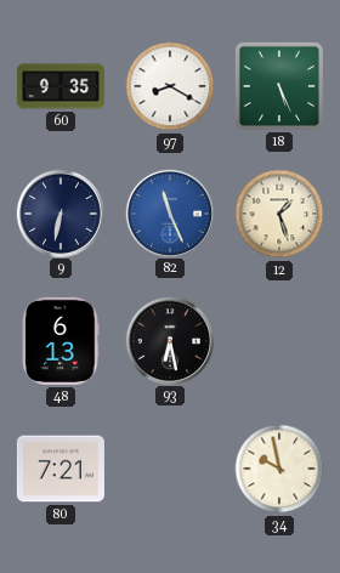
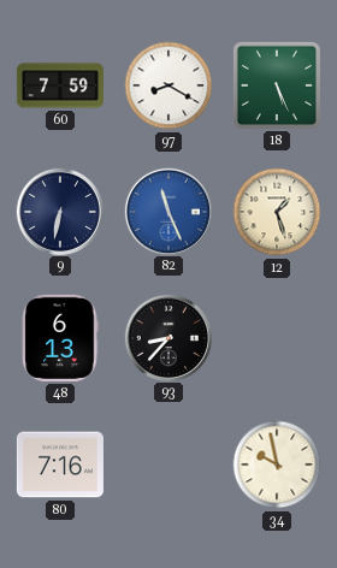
60: 9:35 -> 7:59
93: 6:28 -> 8:37
80: 7:21 -> 7:16
